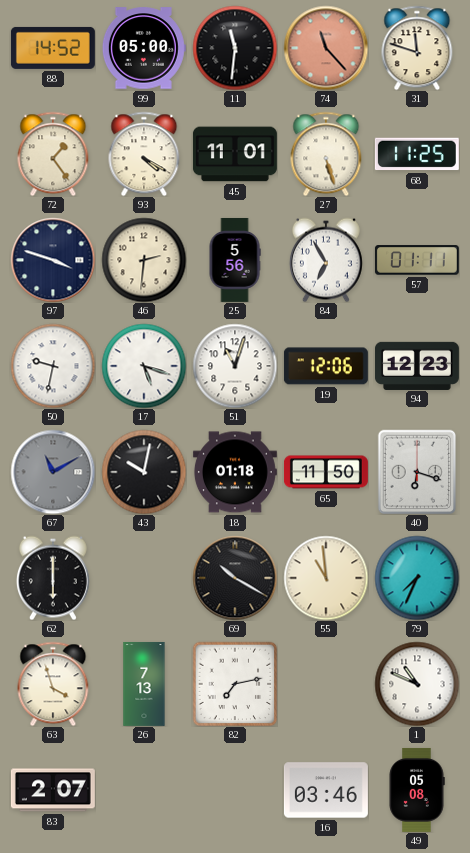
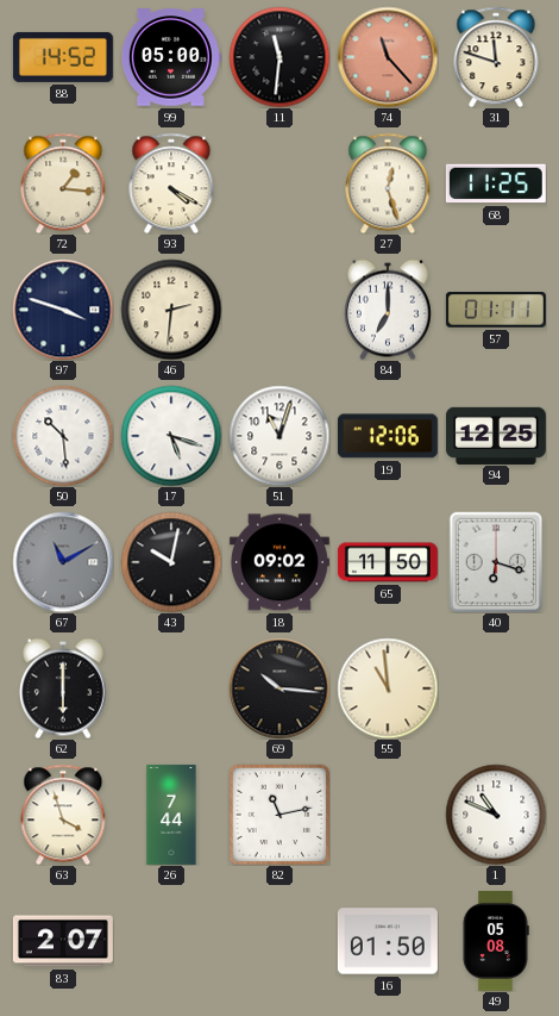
72: 1:24 -> 1:16
45: 11:01 -> none
27: 5:27 -> 12:27
25: 5:56 -> none
84: 6:55 -> 7:00
50: 9:32 -> 10:29
94: 12:23 -> 12:25
18: 01:18 -> 09:02
69: 10:20 -> 10:16
79: 7:34 -> none
26: 7:13 -> 7:44
82: 7:13 -> 11:13
16: 03:46 -> 01:50
